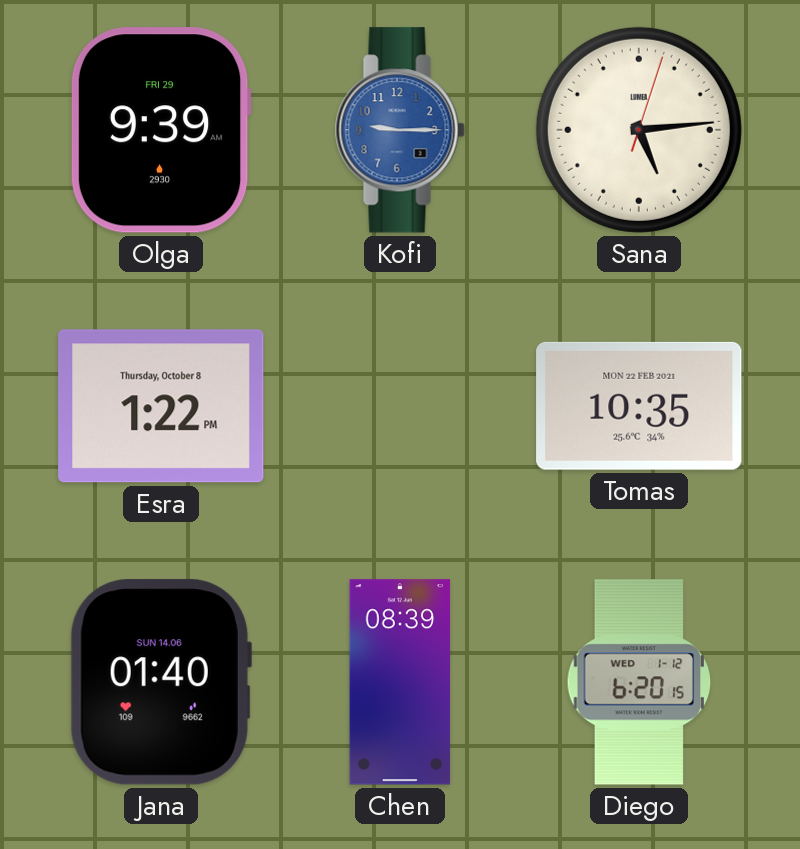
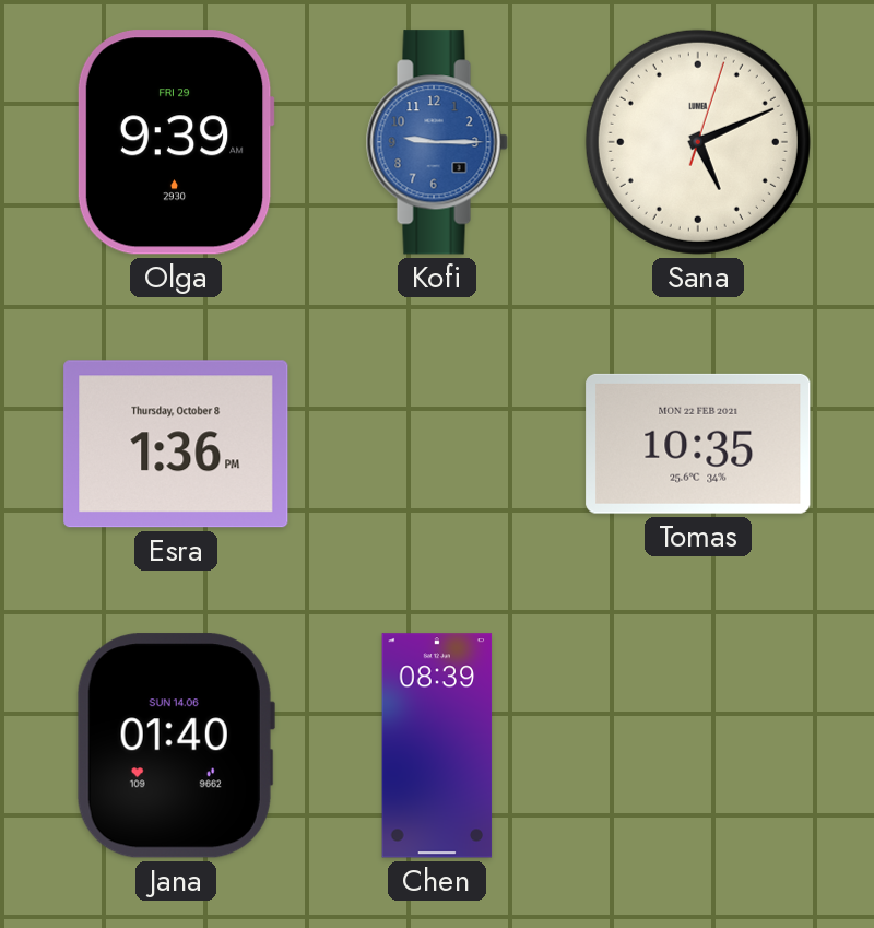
Sana: 5:14 -> 5:11
Esra: 1:22 -> 1:36
Diego: 6:20 -> none
